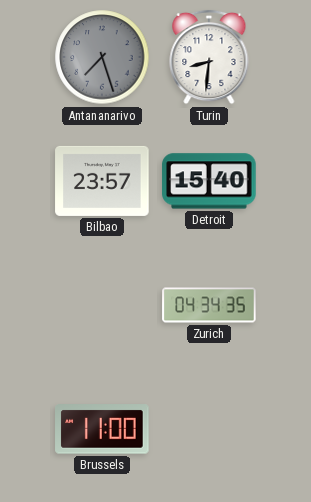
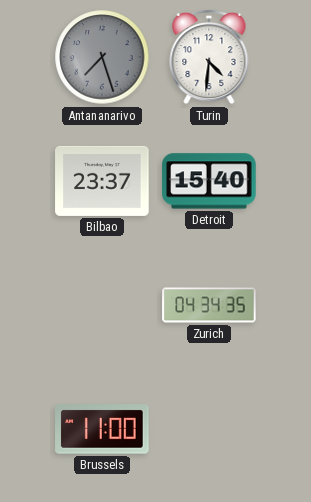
Turin: 8:31 -> 4:31
Bilbao: 23:57 -> 23:37
